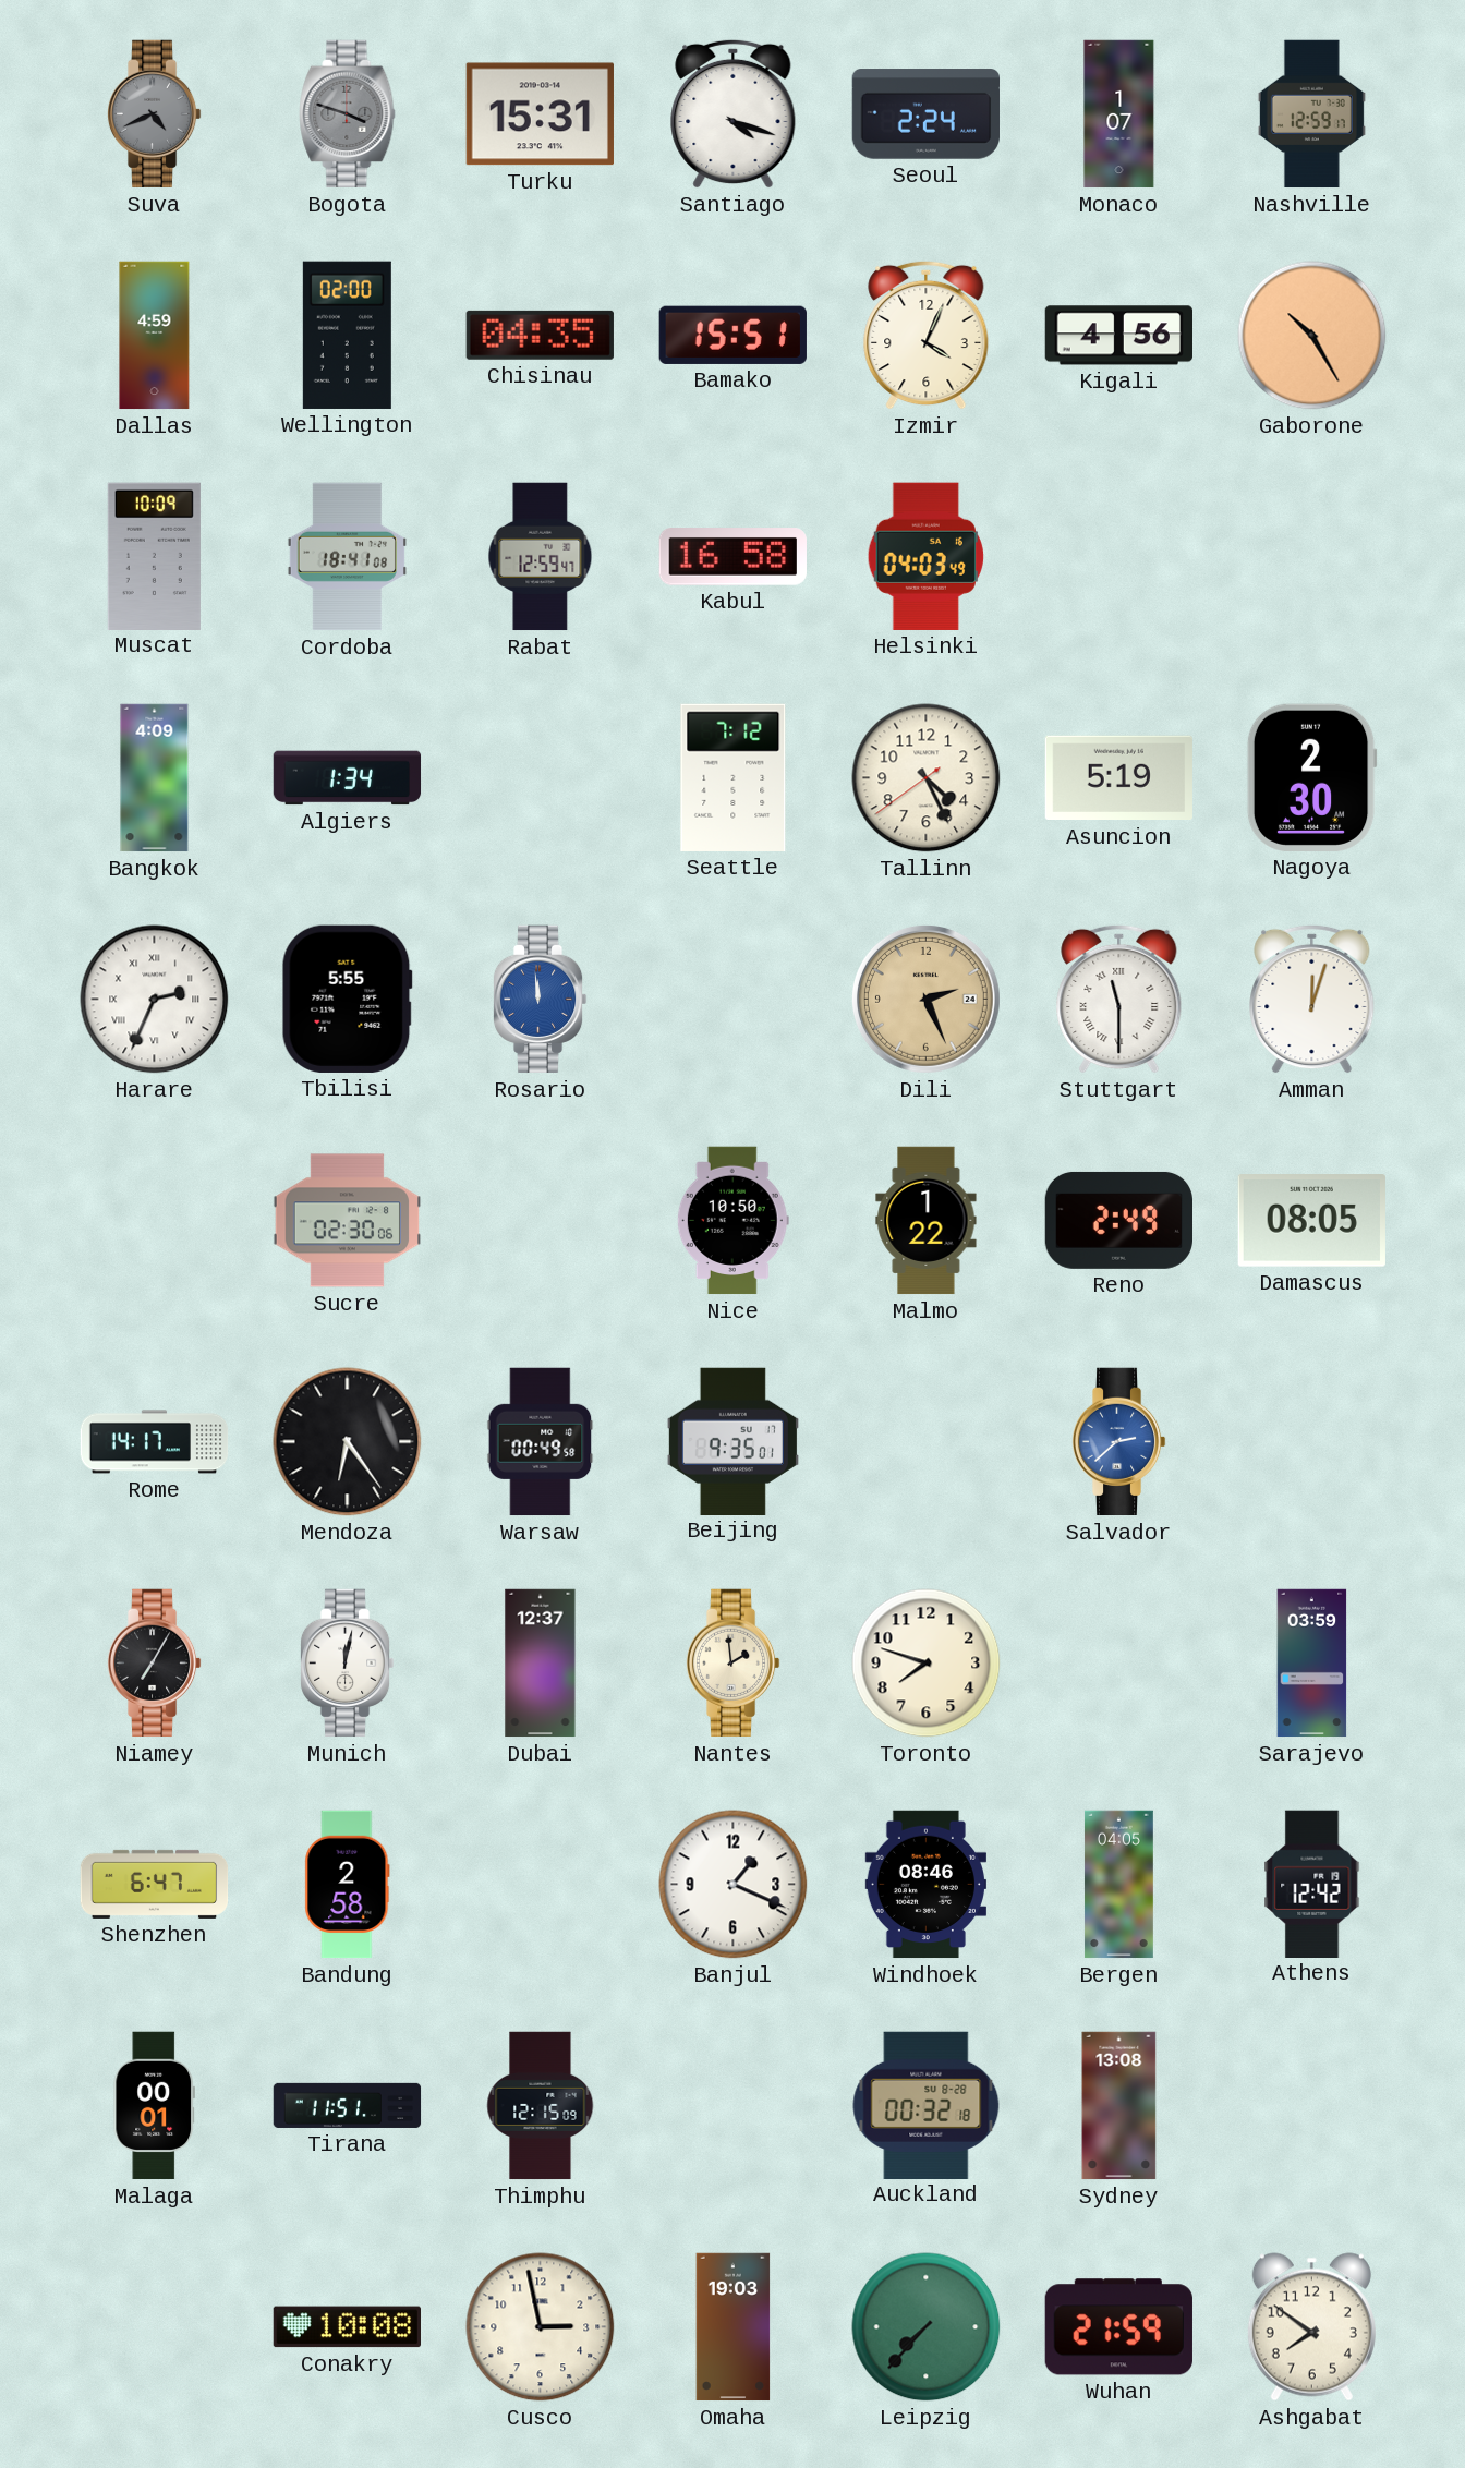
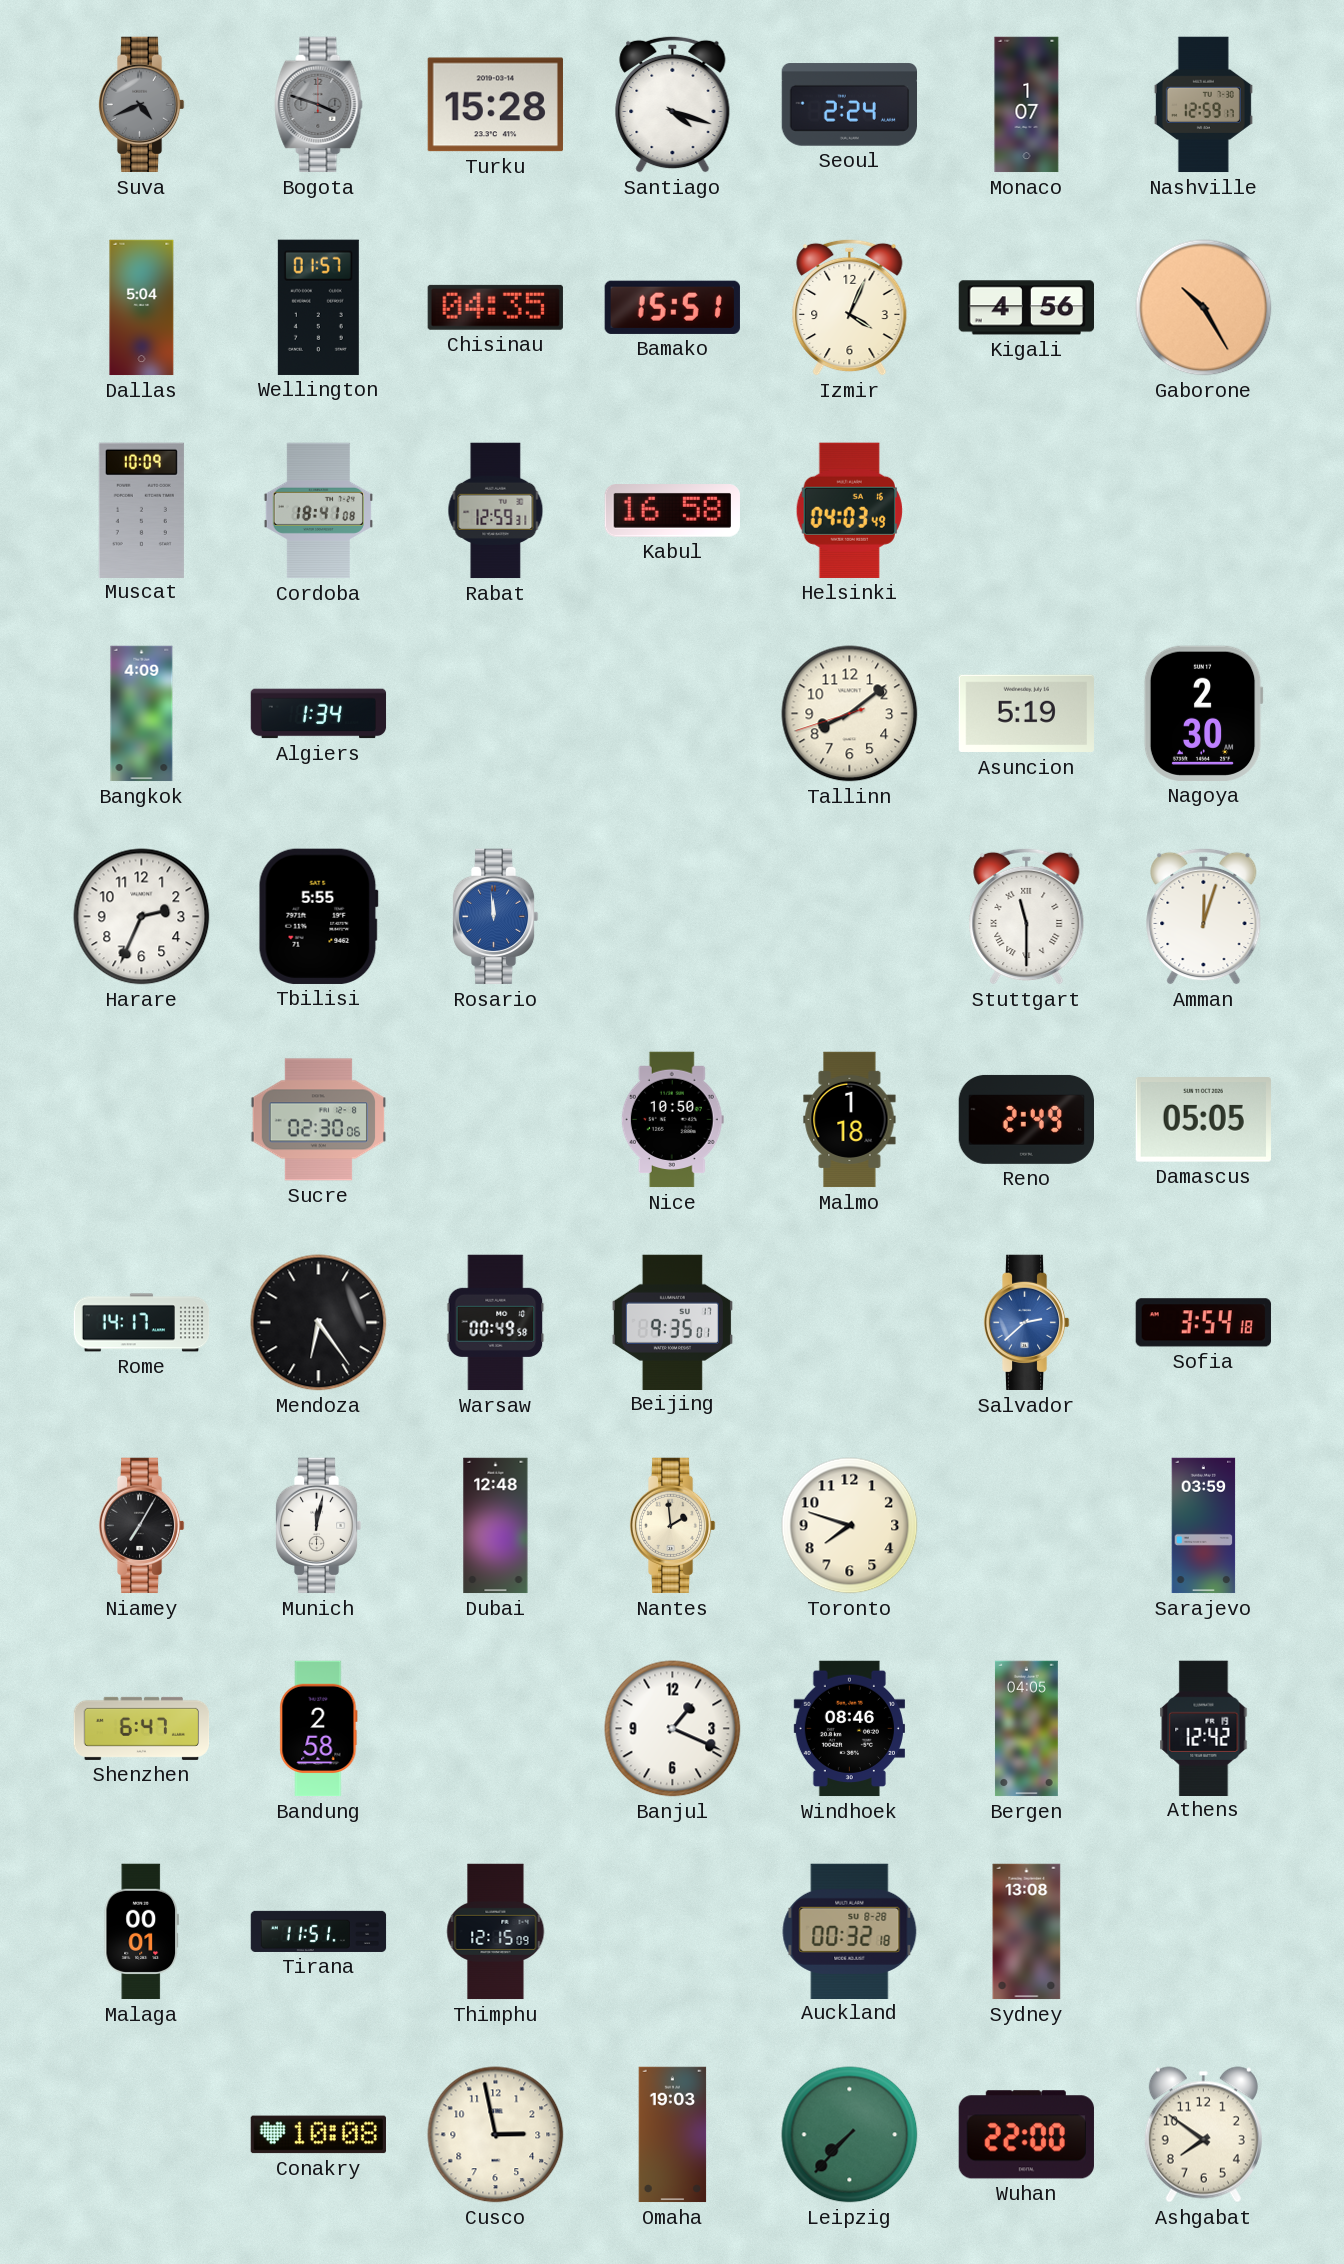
Turku: 15:31 -> 15:28
Dallas: 4:59 -> 5:04
Wellington: 02:00 -> 01:57
Rabat: 12:59:47 -> 12:59:31
Seattle: 7:12 -> none
Tallinn: 4:25 -> 8:08
Harare numerals: Roman -> Arabic
Dili: 2:26 -> none
Malmo: 1:22 -> 1:18
Damascus: 08:05 -> 05:05
Sofia: none -> 3:54
Dubai: 12:37 -> 12:48
Wuhan: 21:59 -> 22:00
